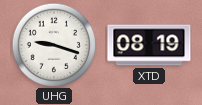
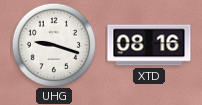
XTD: 08:19 -> 08:16
